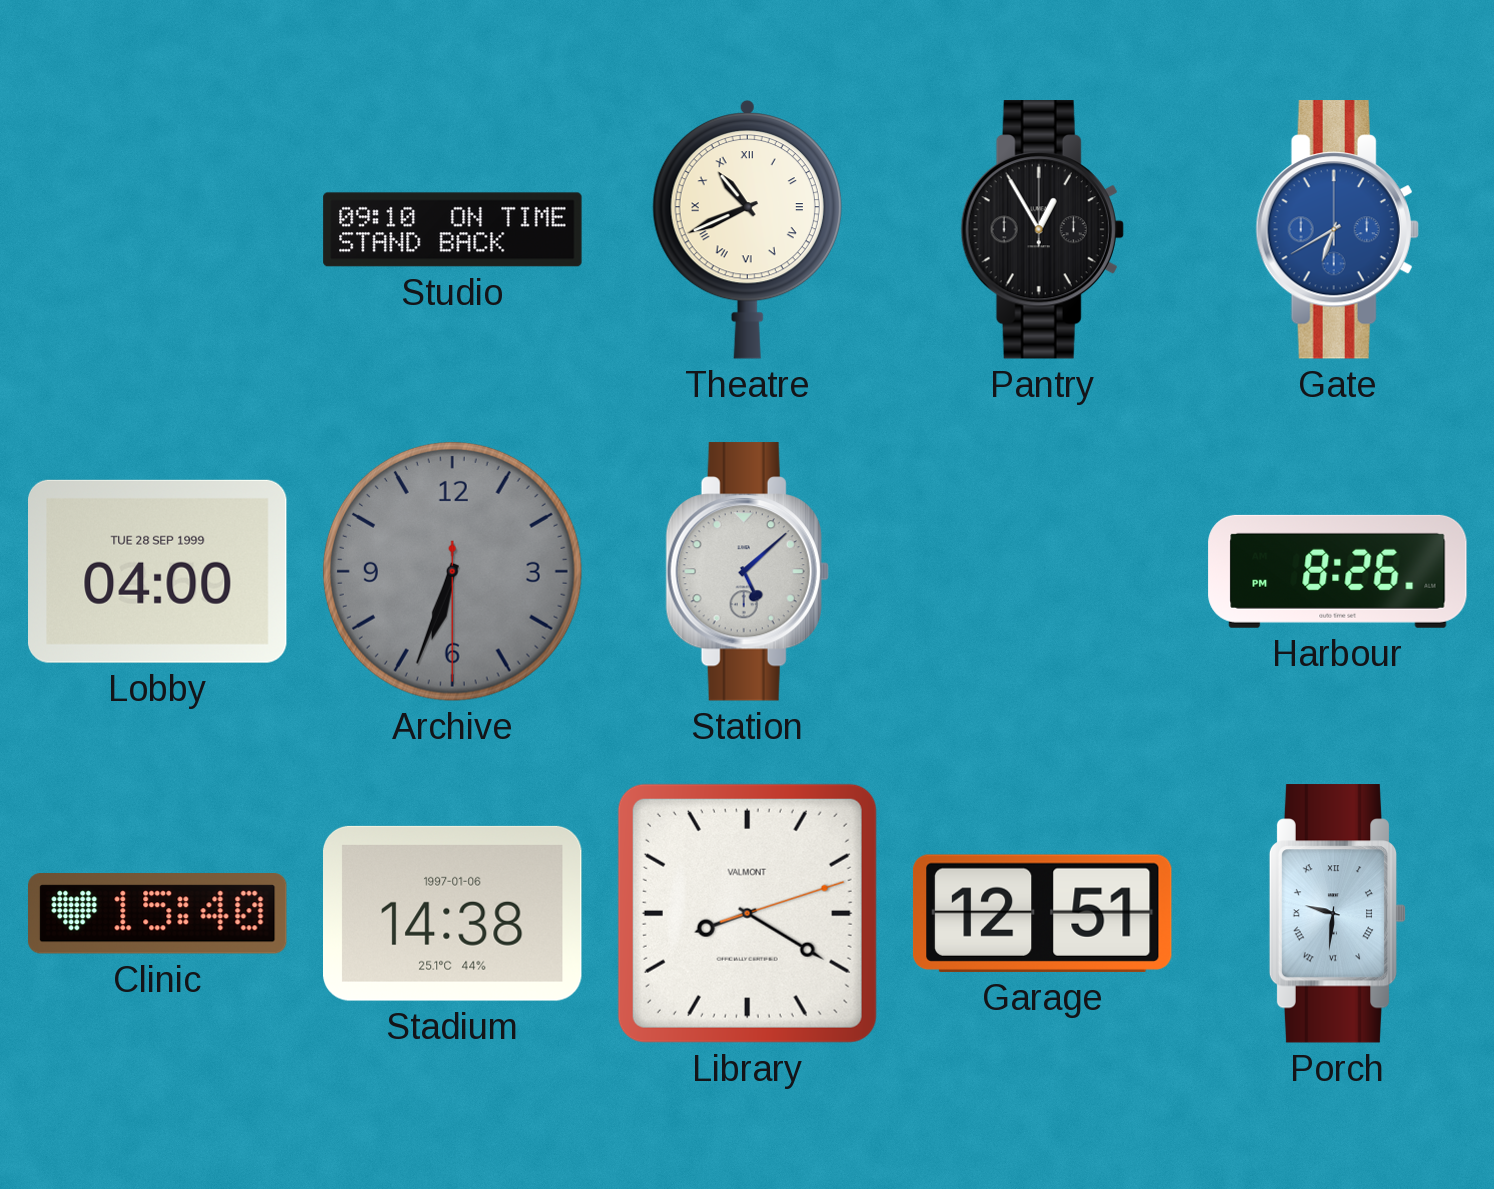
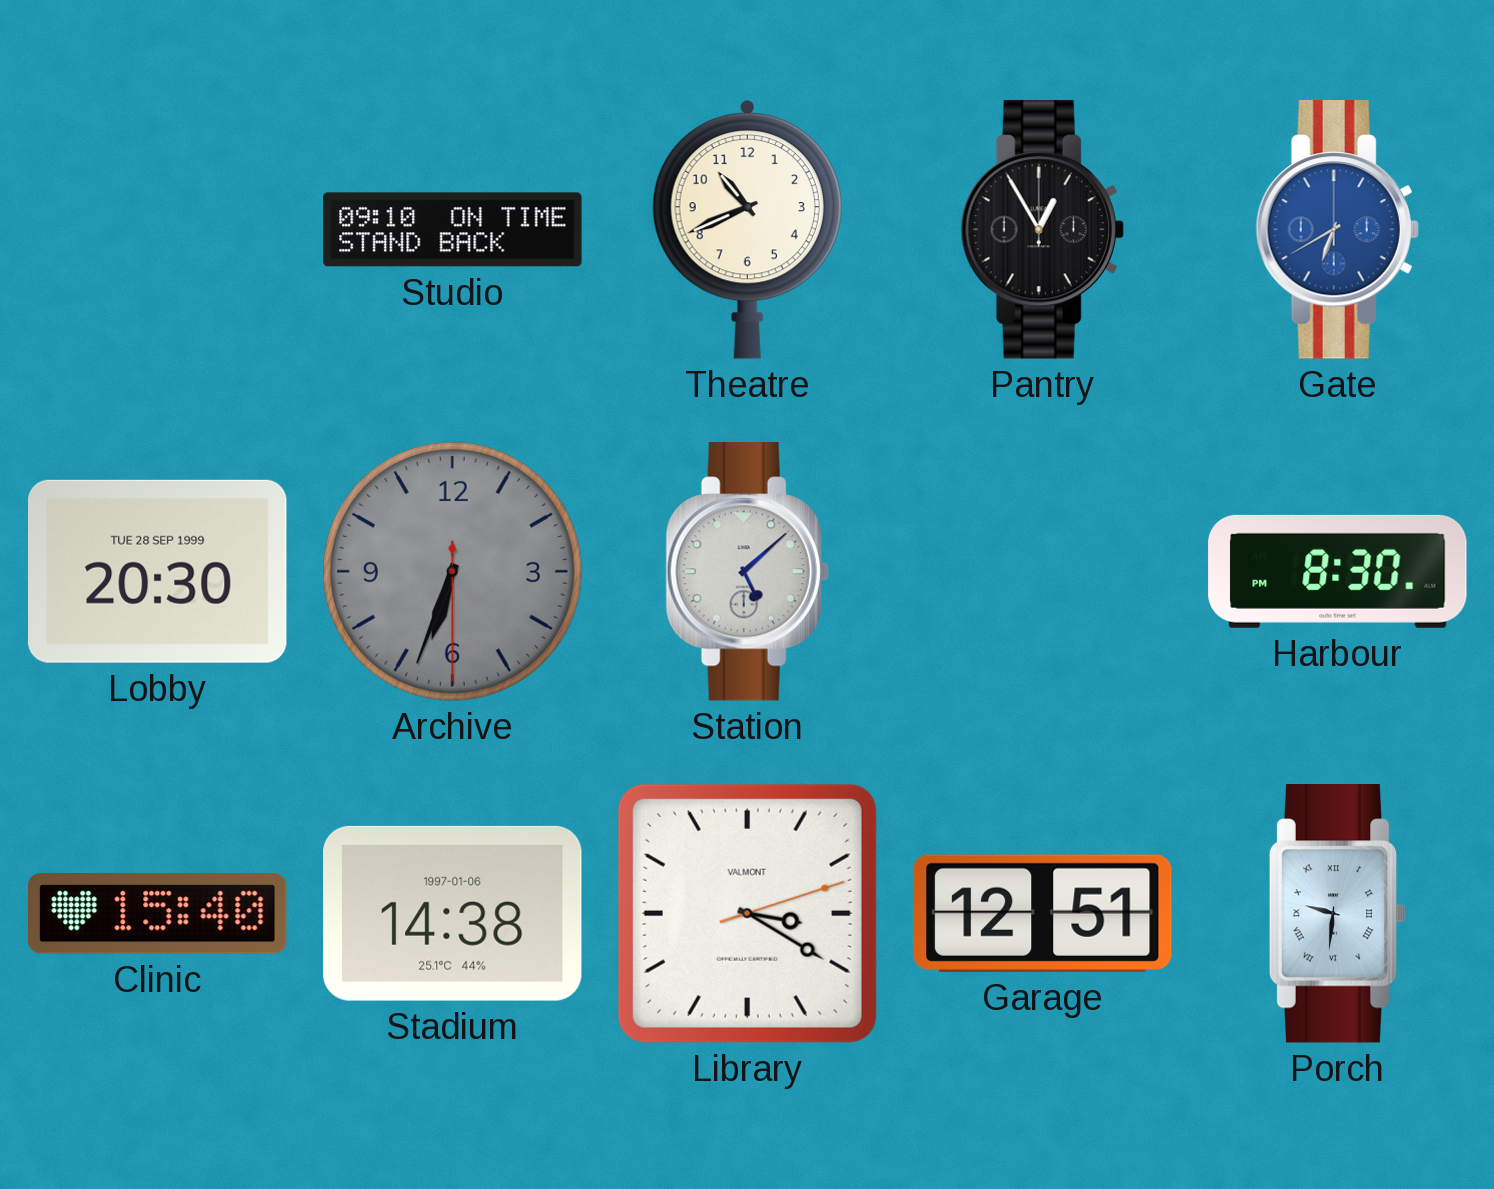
Theatre numerals: Roman -> Arabic
Lobby: 04:00 -> 20:30
Harbour: 8:26 -> 8:30
Library: 8:20 -> 3:20
